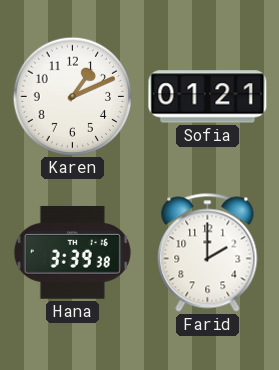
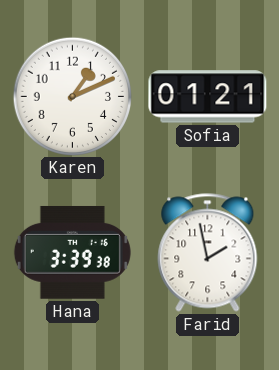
Farid: 2:00 -> 1:58
